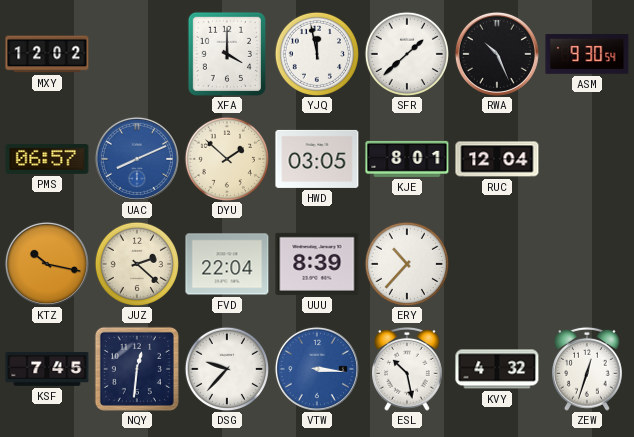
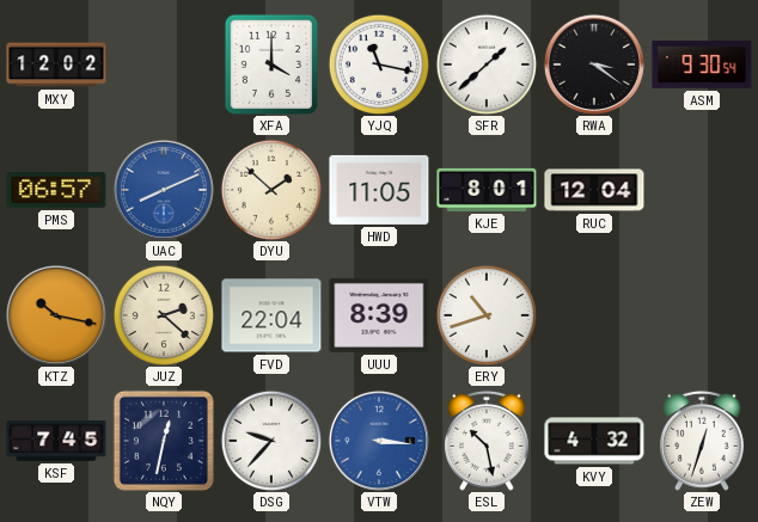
YJQ: 11:58 -> 11:17
RWA: 10:26 -> 3:21
HWD: 03:05 -> 11:05
ERY: 10:37 -> 10:42
NQY: 12:31 -> 12:32
